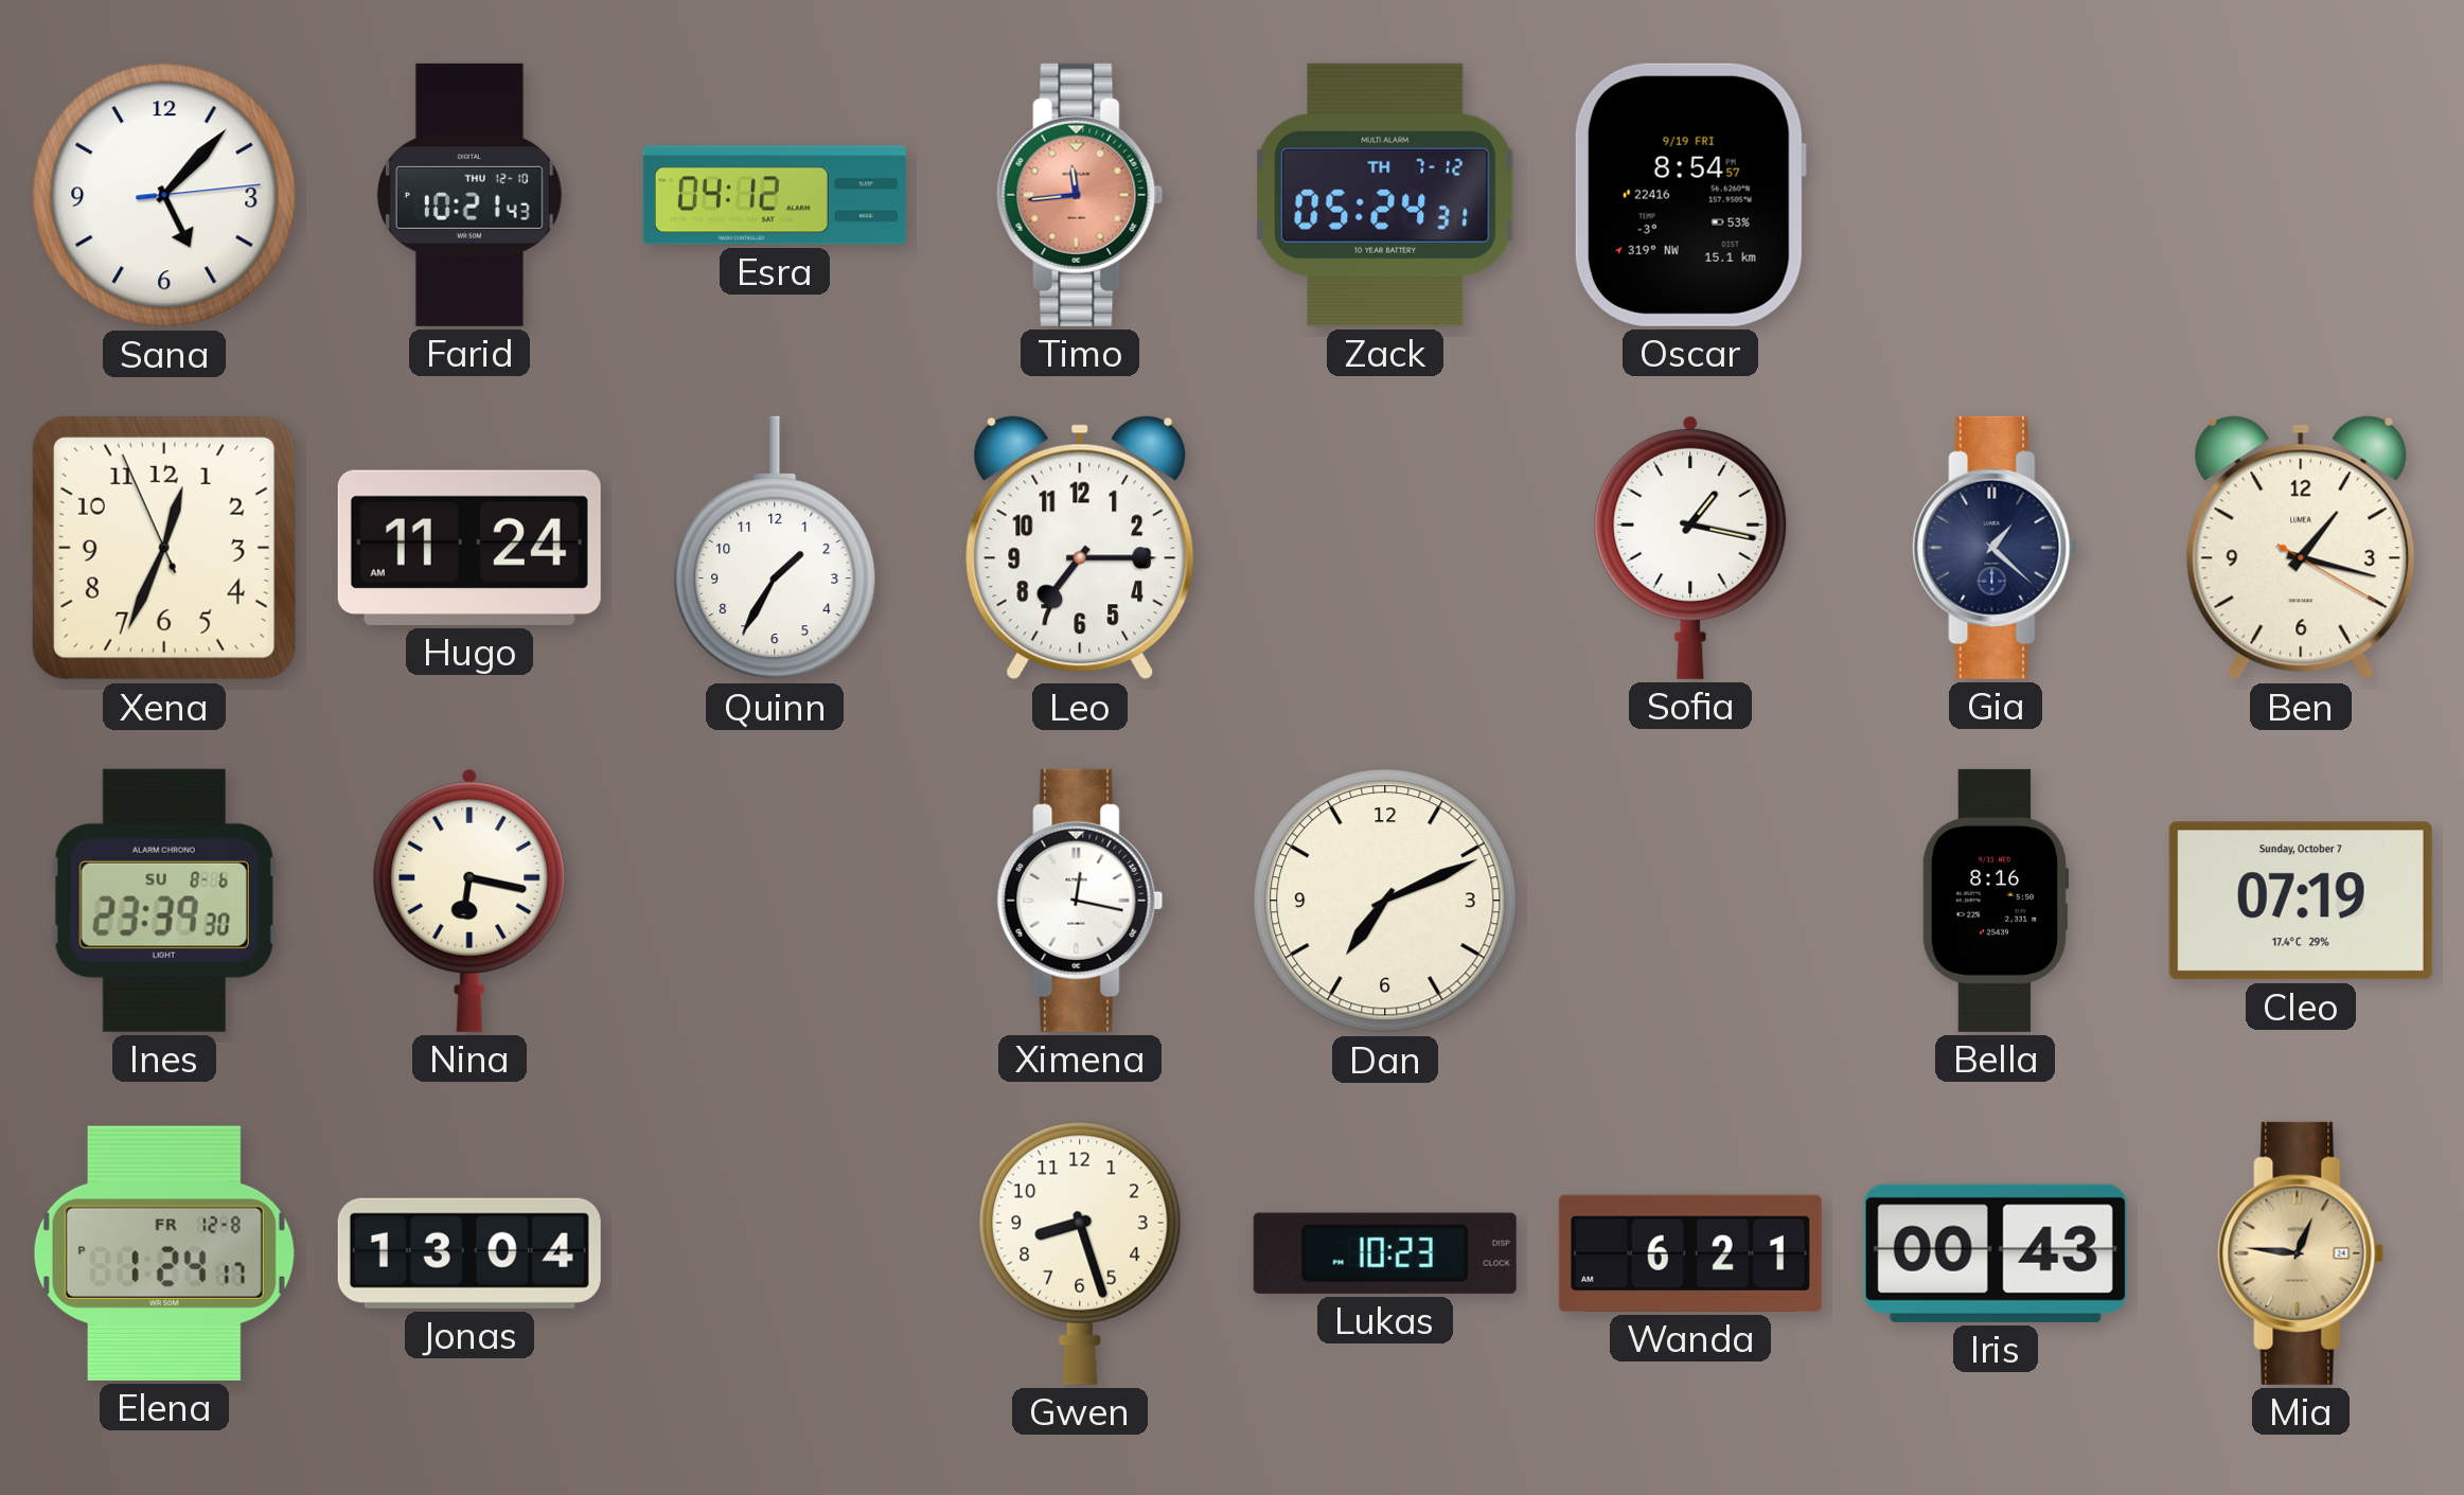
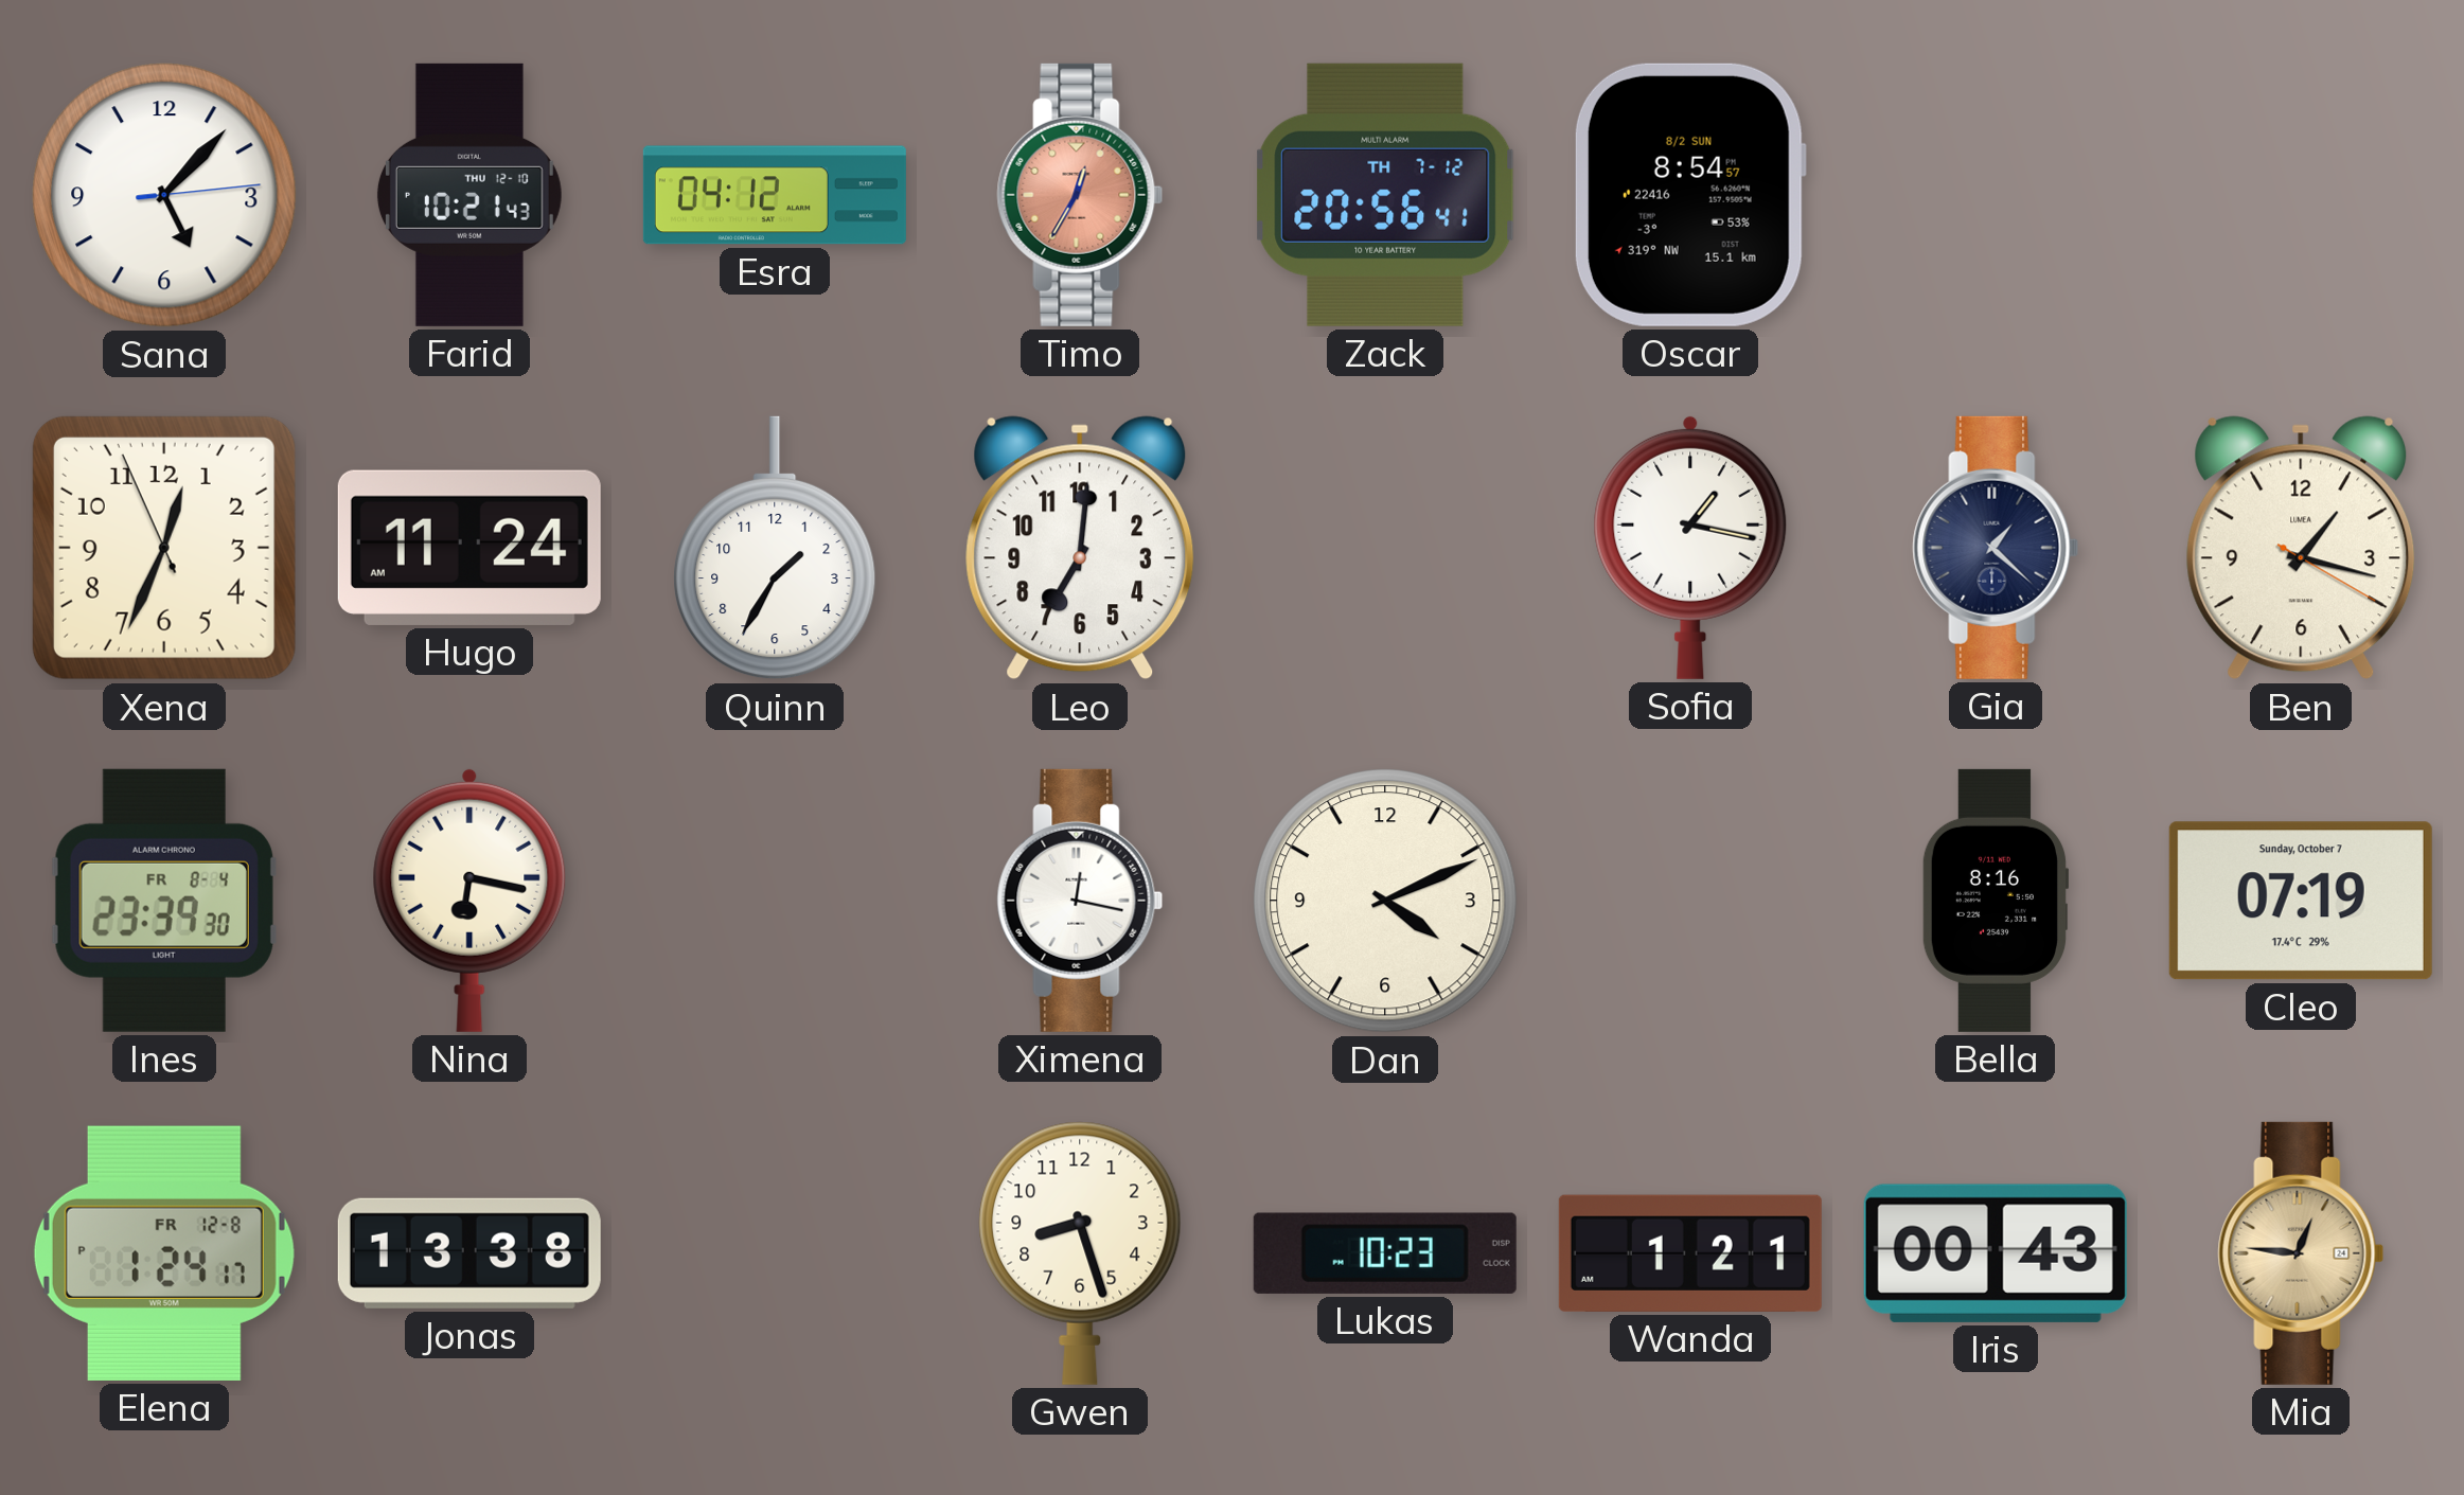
Timo: 11:44 -> 12:35
Zack: 05:24 -> 20:56
Oscar date: 9/19 FRI -> 8/2 SUN
Leo: 7:15 -> 7:01
Ines date: SU 8-6 -> FR 8-4
Dan: 7:11 -> 4:11
Jonas: 13:04 -> 13:38
Wanda: 6:21 -> 1:21
